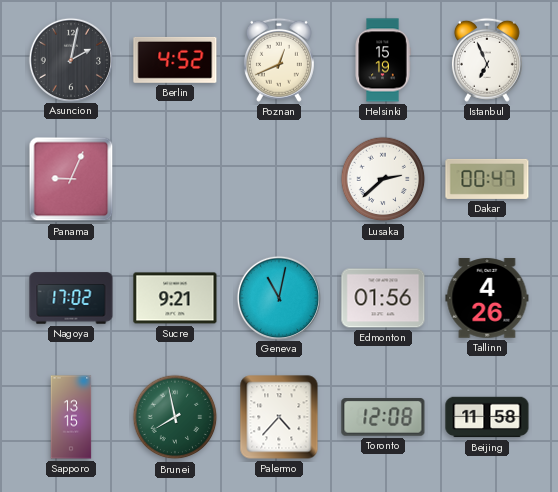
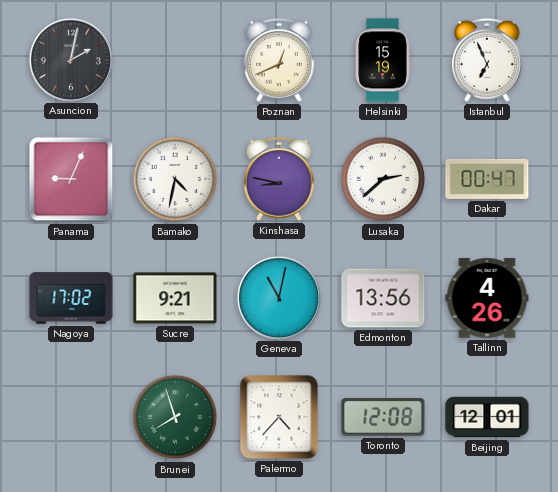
Berlin: 4:52 -> none
Bamako: none -> 4:32
Kinshasa: none -> 8:47
Edmonton: 01:56 -> 13:56
Sapporo: 13:15 -> none
Brunei: 7:58 -> 7:57
Beijing: 11:58 -> 12:01
